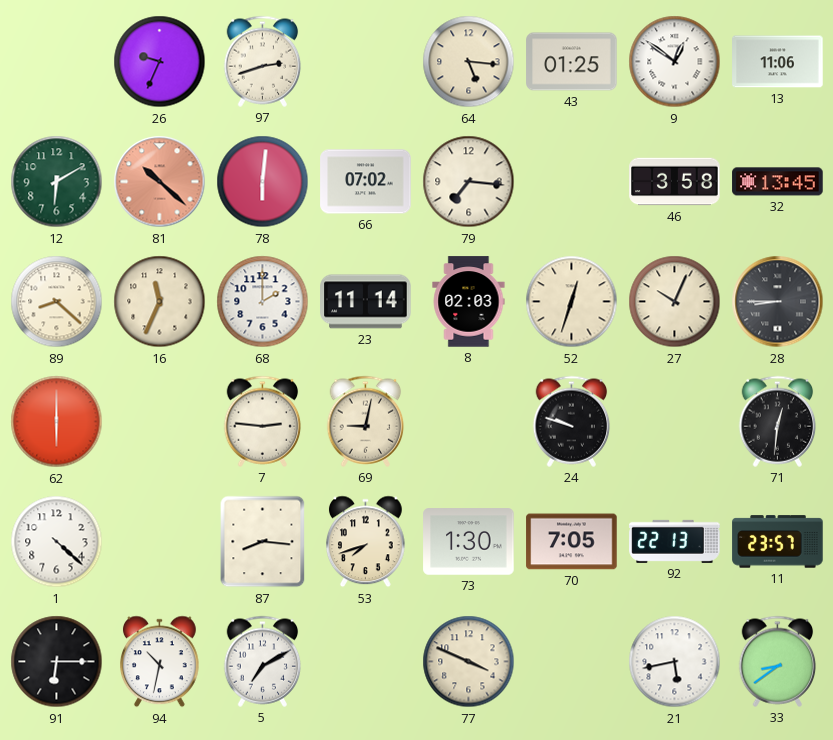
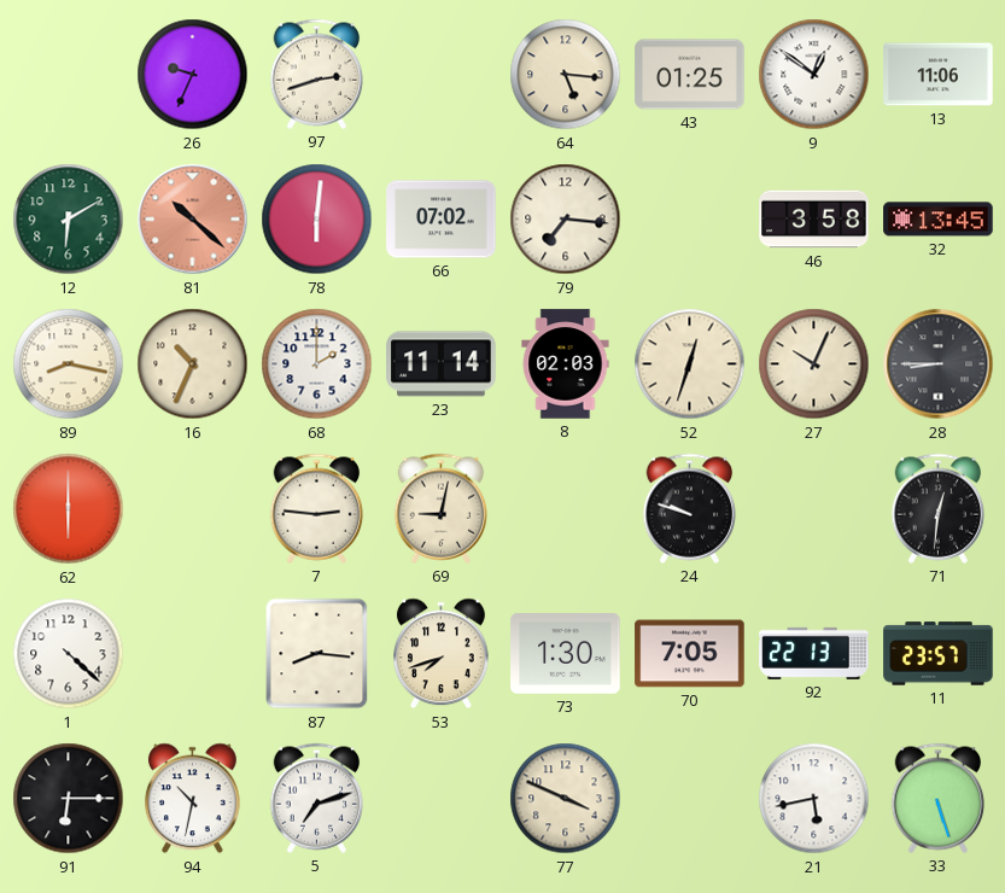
89: 8:22 -> 8:17
16: 11:34 -> 10:34
5: 7:10 -> 7:12
33: 8:39 -> 5:27
